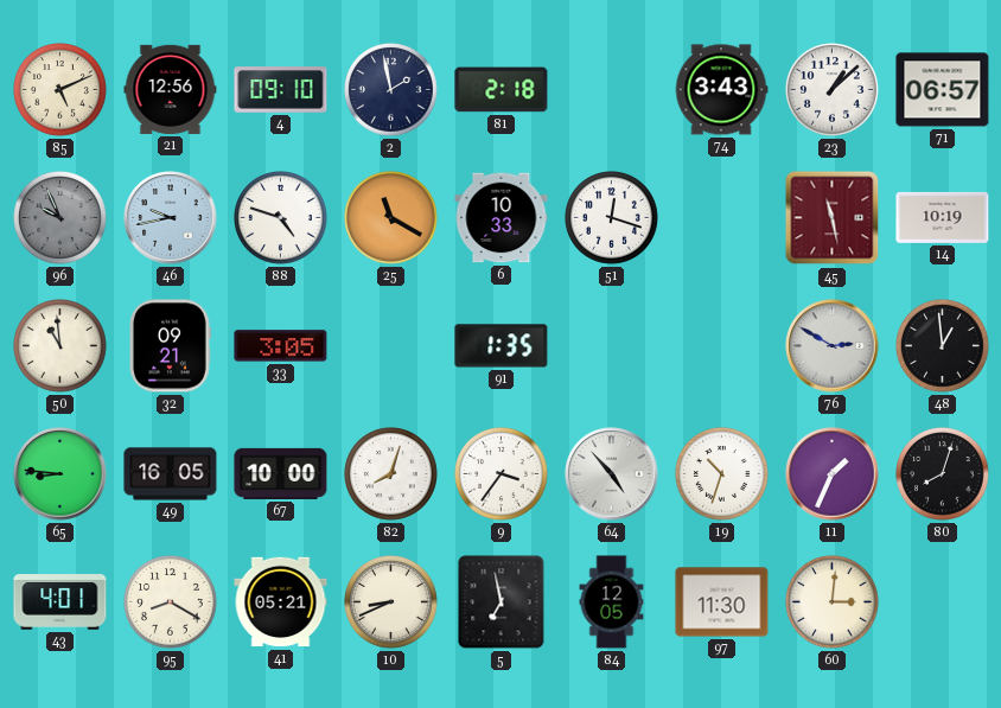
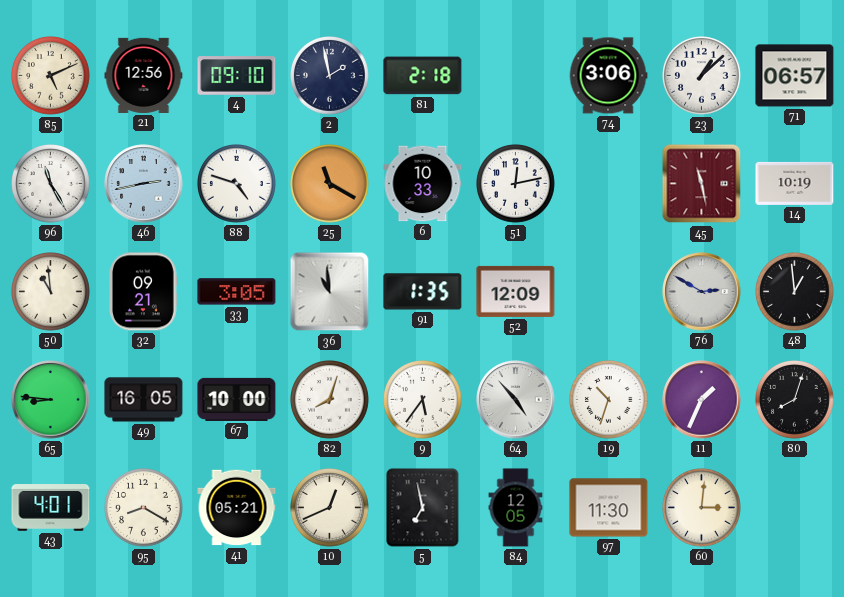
74: 3:43 -> 3:06
96: 9:56 -> 11:25
96 dial: grey -> white
46: 9:43 -> 2:43
51: 12:18 -> 12:13
36: none -> 10:59
52: none -> 12:09
9: 3:36 -> 5:36
10: 8:41 -> 12:41
